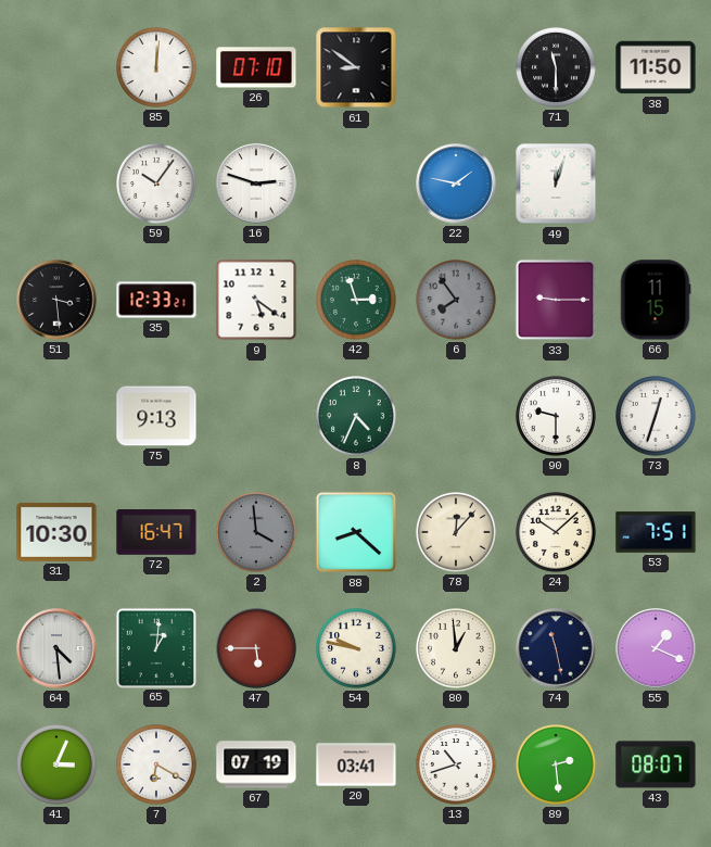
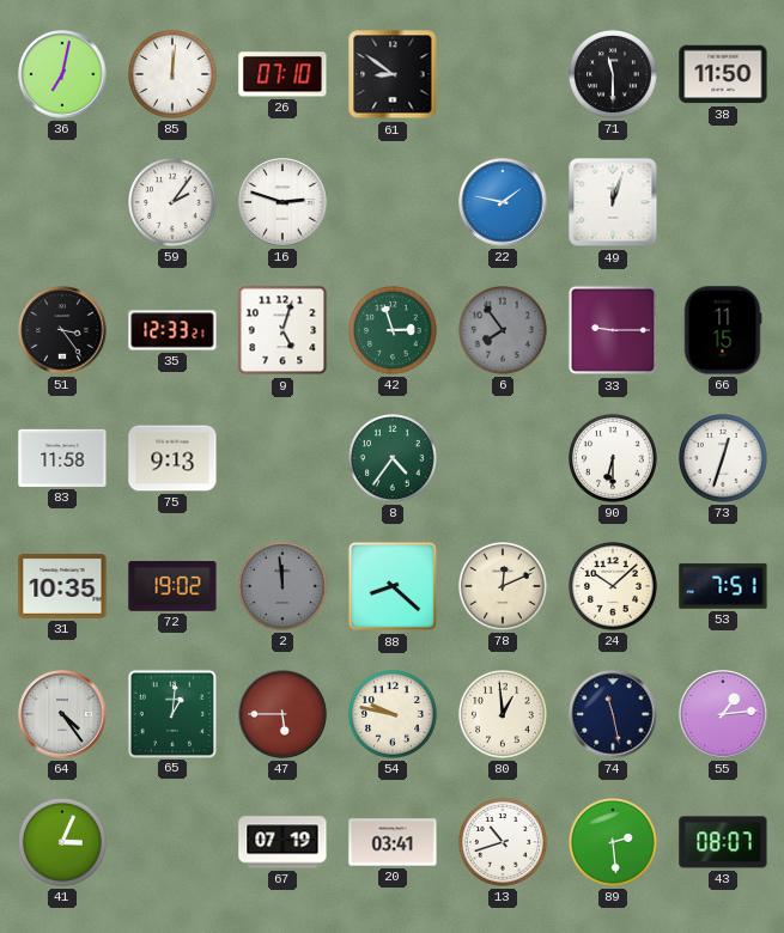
36: none -> 7:02
59: 10:06 -> 2:06
51: 3:29 -> 3:24
9: 5:21 -> 5:03
83: none -> 11:58
8: 4:34 -> 4:36
90: 9:30 -> 6:30
31: 10:30 -> 10:35
72: 16:47 -> 19:02
2: 3:59 -> 11:59
78: 12:07 -> 12:11
64: 4:29 -> 4:24
55: 1:19 -> 1:14
7: 6:20 -> none
